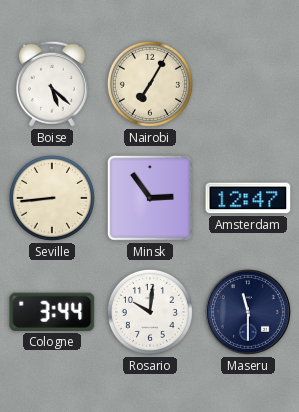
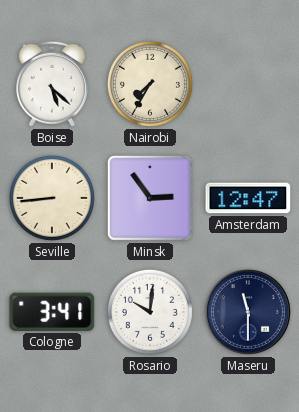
Nairobi: 7:05 -> 7:35
Cologne: 3:44 -> 3:41
